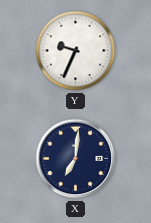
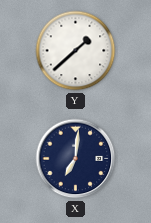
Y: 9:34 -> 1:38
